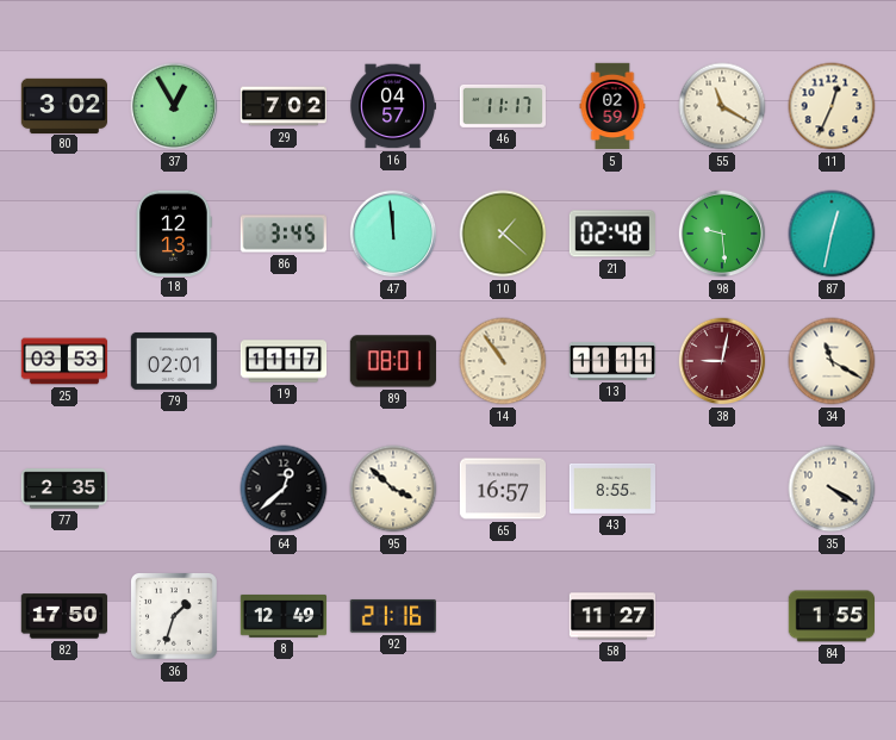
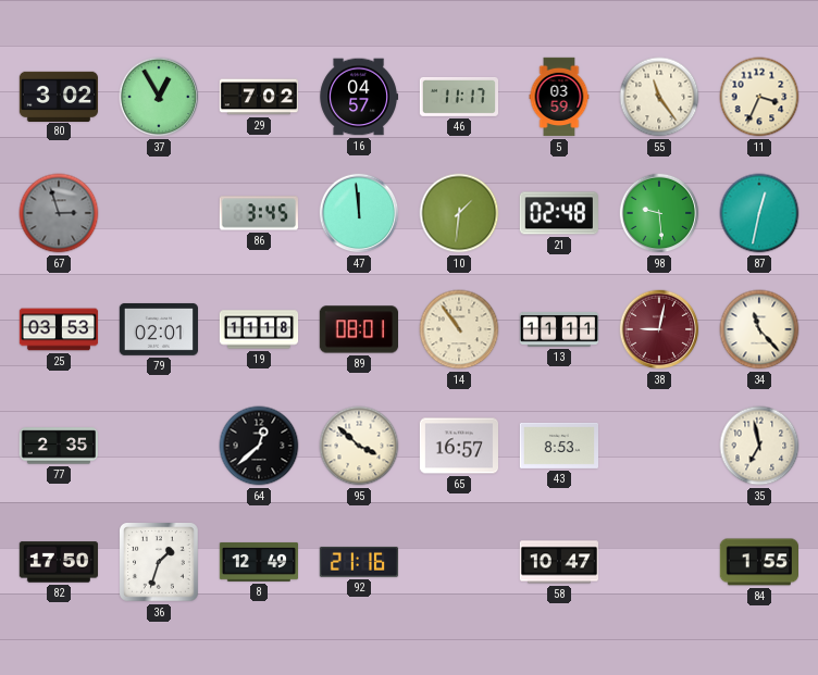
5: 02:59 -> 03:59
55: 11:20 -> 11:24
11: 12:34 -> 3:34
67: none -> 2:57
18: 12:13 -> none
10: 1:22 -> 1:31
19: 11:17 -> 11:18
34: 11:20 -> 11:23
43: 8:55 -> 8:53
35: 4:20 -> 6:58
58: 11:27 -> 10:47
